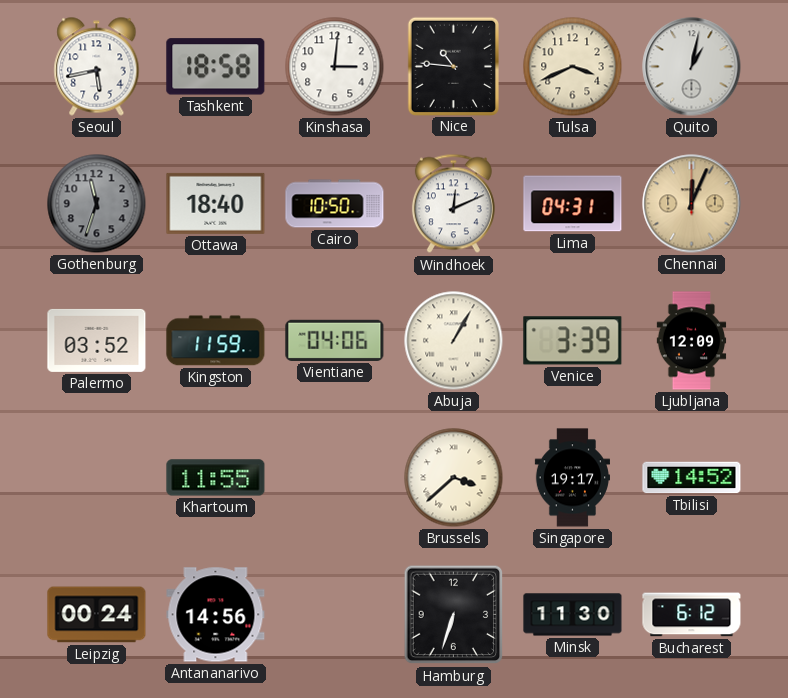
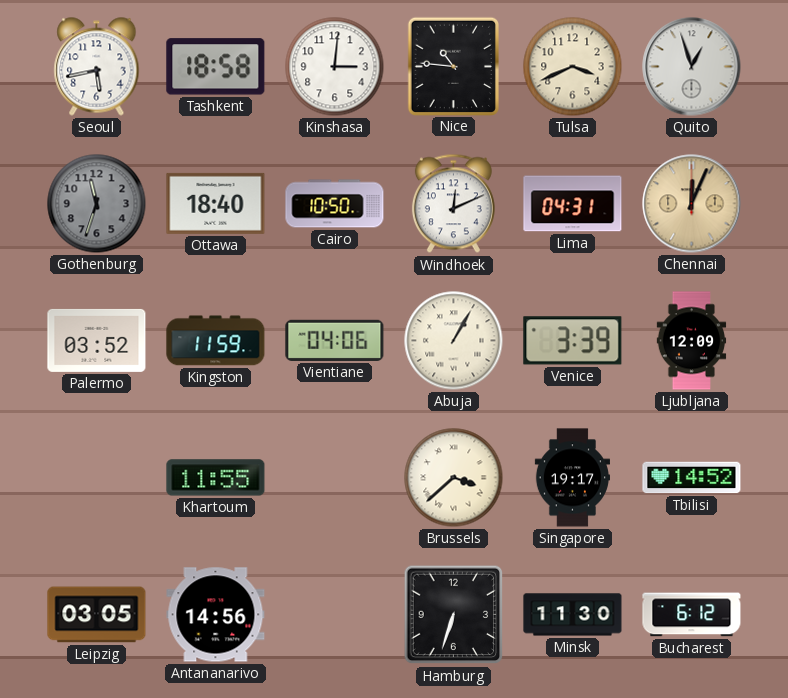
Quito: 1:02 -> 12:57
Leipzig: 00:24 -> 03:05
